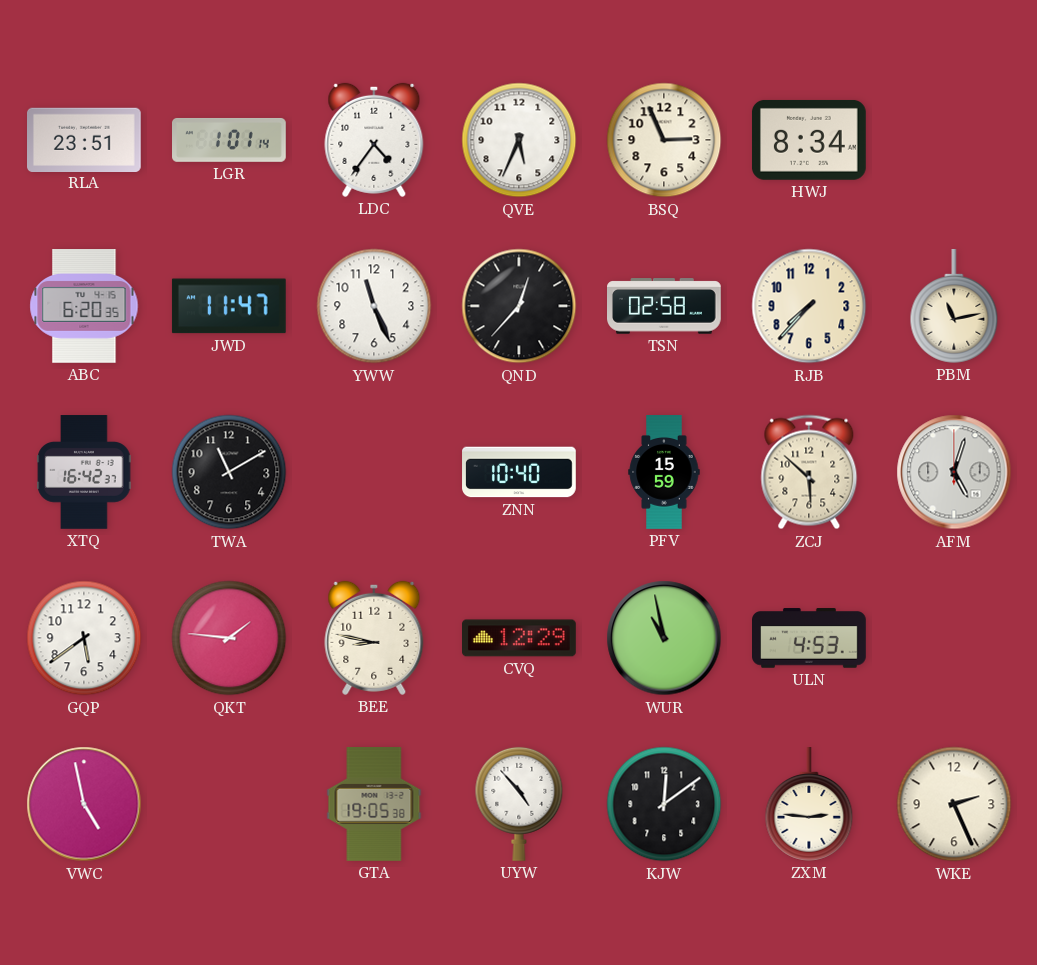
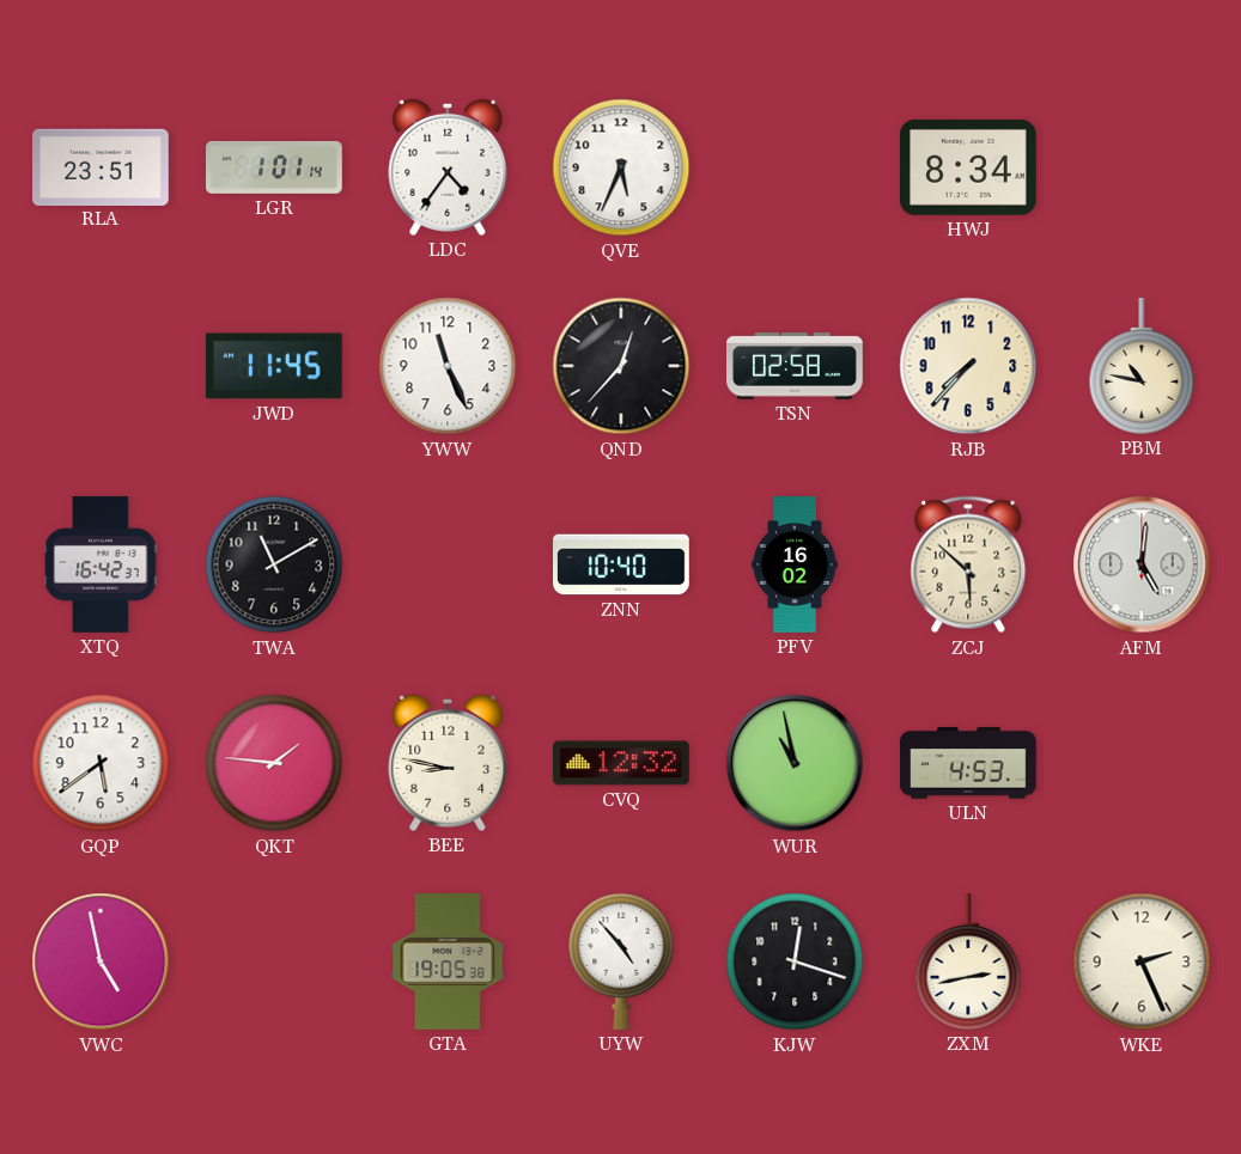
BSQ: 2:56 -> none
ABC: 6:20 -> none
JWD: 11:47 -> 11:45
PBM: 11:13 -> 10:47
PFV: 15:59 -> 16:02
AFM: 5:03 -> 5:01
CVQ: 12:29 -> 12:32
KJW: 12:09 -> 12:18
ZXM: 2:46 -> 2:43
